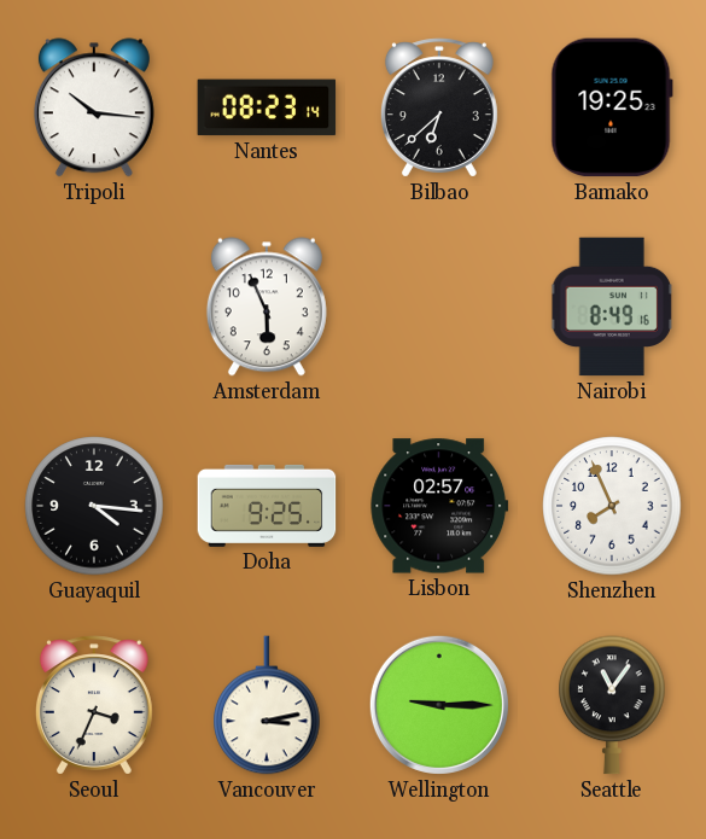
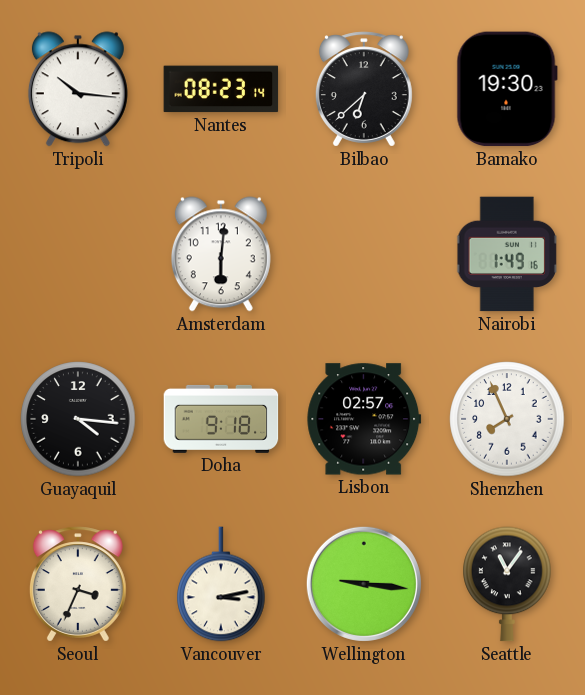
Bamako: 19:25 -> 19:30
Amsterdam: 5:56 -> 6:01
Nairobi: 8:49 -> 1:49
Doha: 9:25 -> 9:18
Wellington: 9:15 -> 9:16
